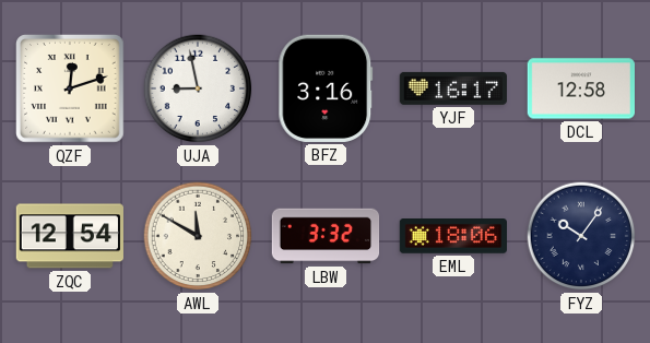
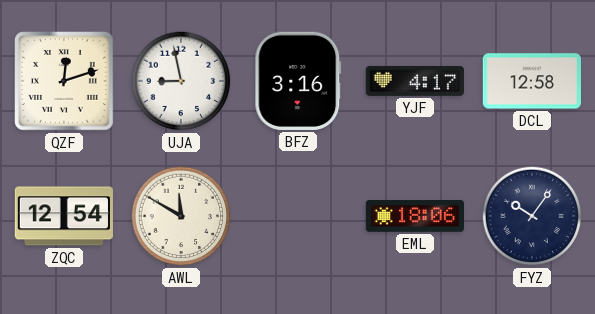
YJF: 16:17 -> 4:17
LBW: 3:32 -> none
